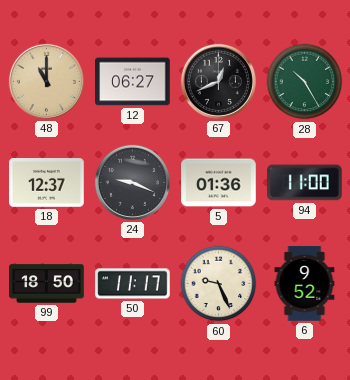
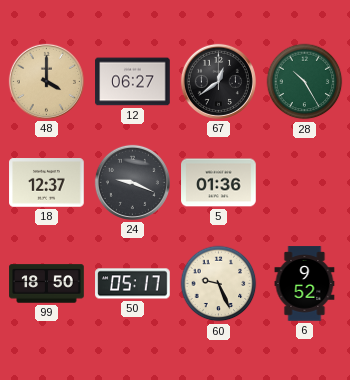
48: 11:00 -> 4:00
67: 12:41 -> 12:39
94: 11:00 -> none
50: 11:17 -> 05:17
